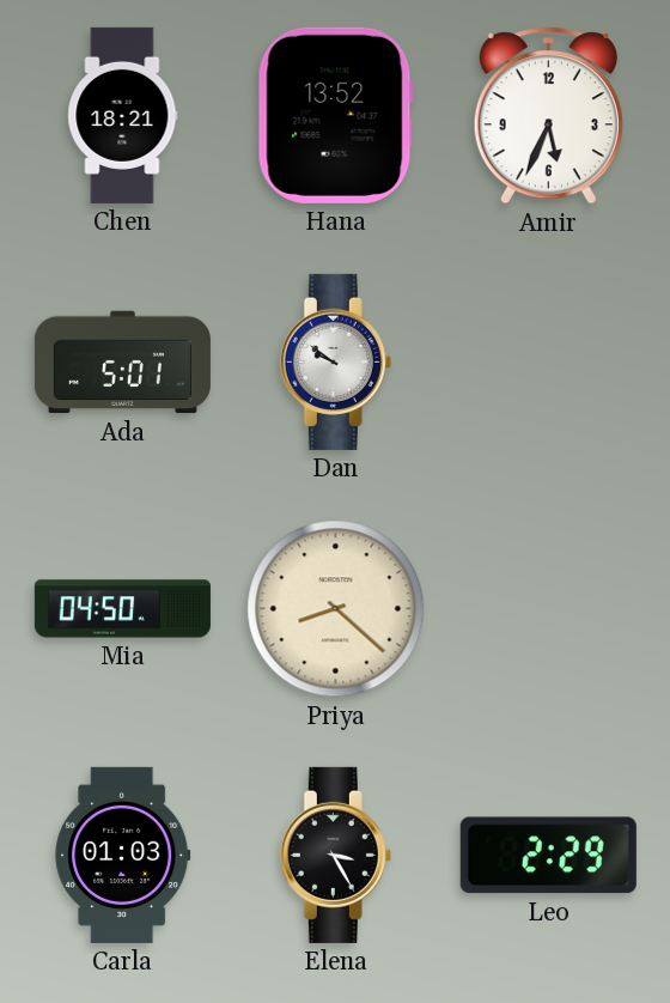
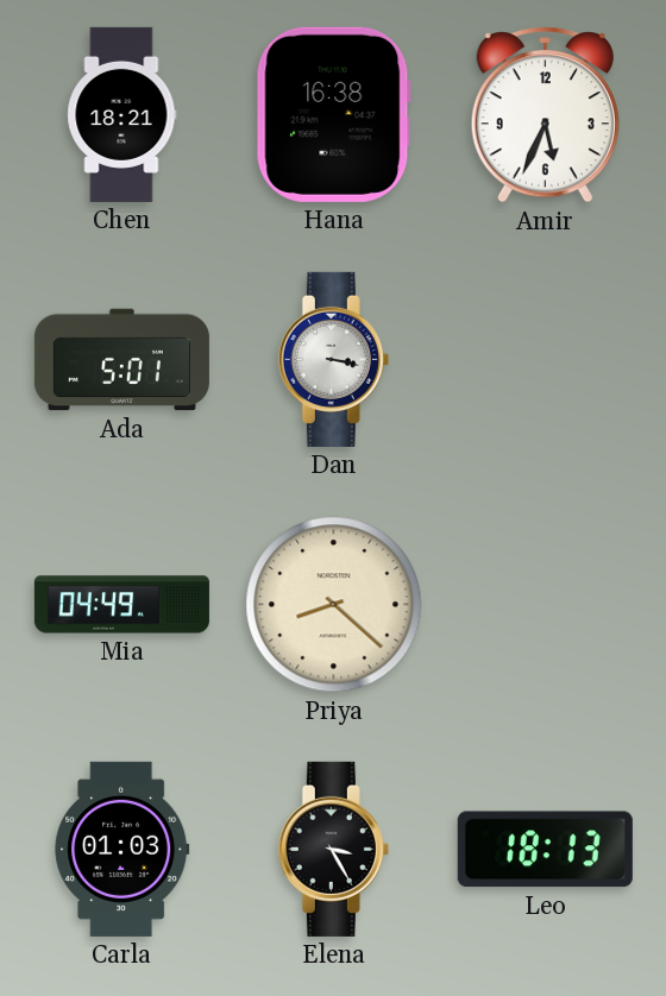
Hana: 13:52 -> 16:38
Dan: 9:51 -> 3:17
Mia: 04:50 -> 04:49
Leo: 2:29 -> 18:13
